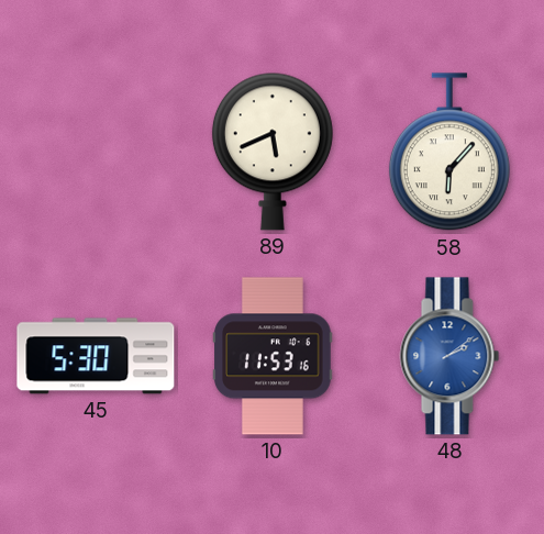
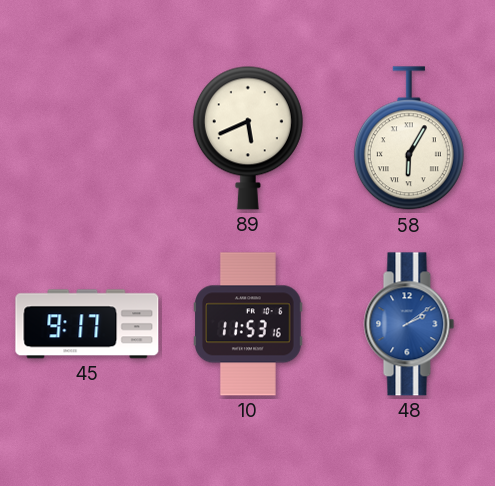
58: 6:07 -> 6:05
45: 5:30 -> 9:17
